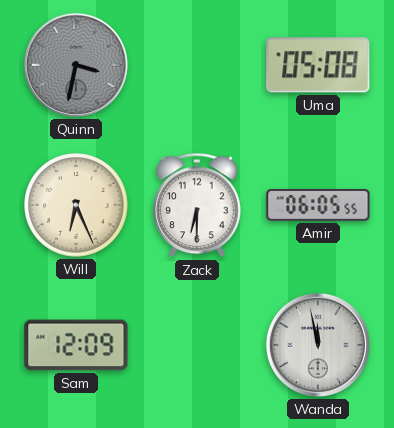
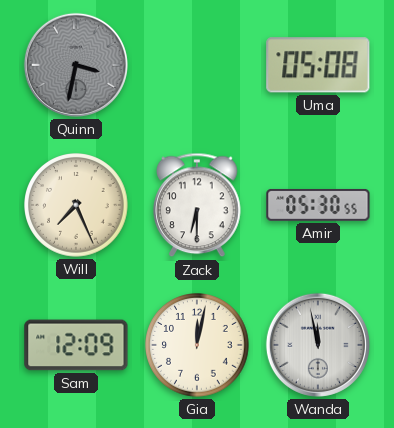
Will: 6:26 -> 7:26
Amir: 06:05 -> 05:30
Gia: none -> 12:02
